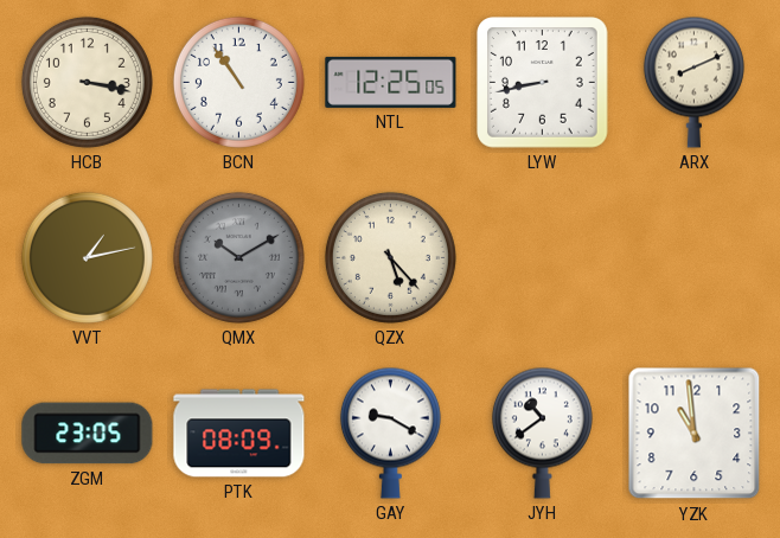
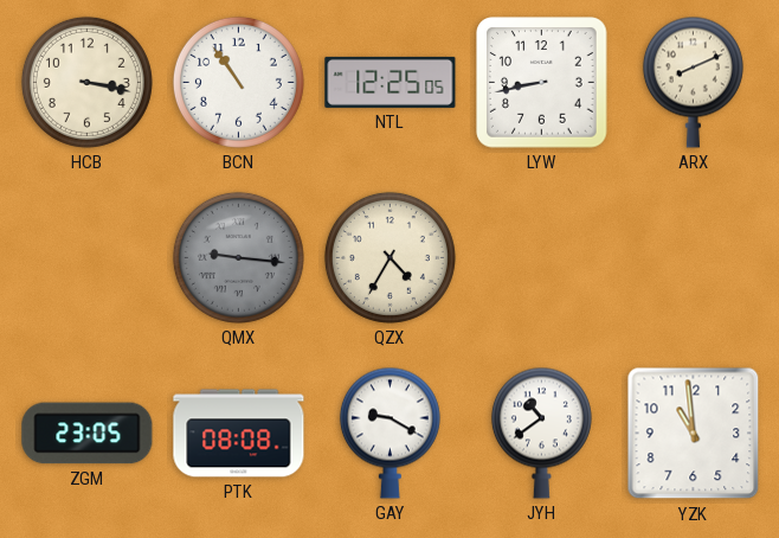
VVT: 1:13 -> none
QMX: 10:10 -> 9:16
QZX: 5:23 -> 4:35
PTK: 08:09 -> 08:08
